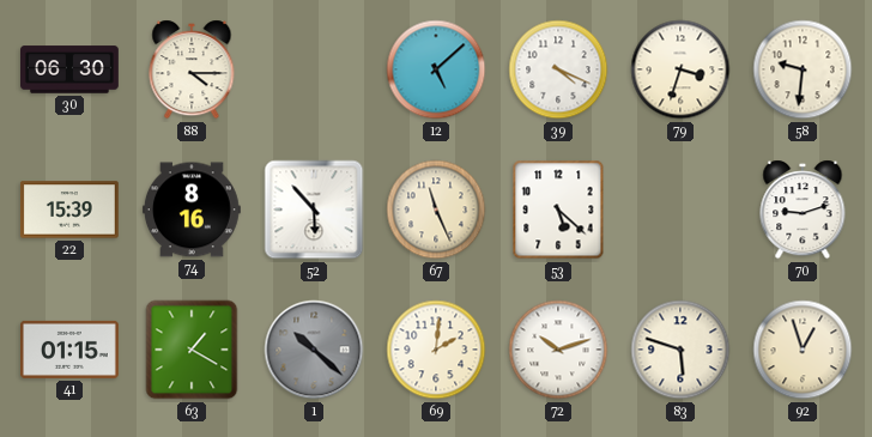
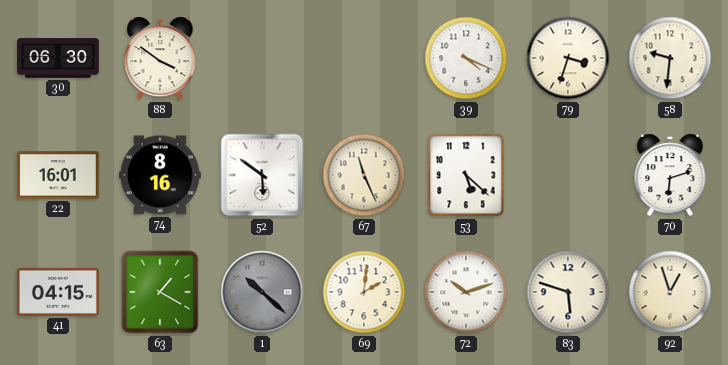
88: 4:15 -> 3:51
12: 5:08 -> none
22: 15:39 -> 16:01
52: 5:53 -> 5:51
70: 9:12 -> 6:12
41: 01:15 -> 04:15
